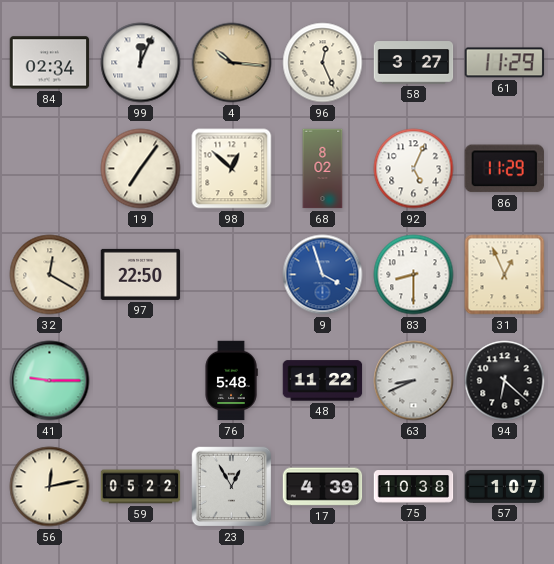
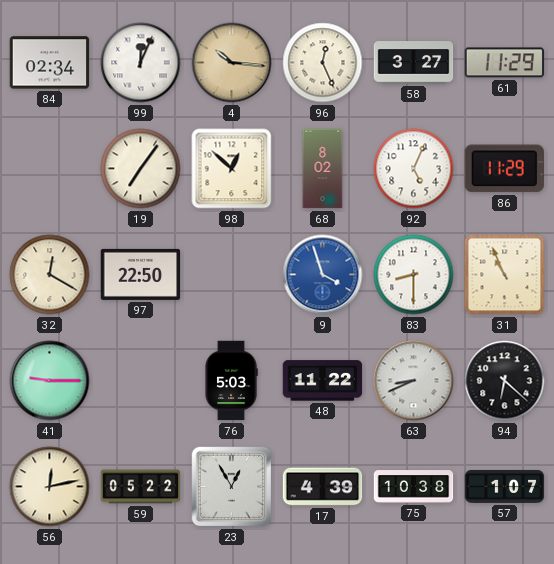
31: 12:56 -> 10:56
76: 5:48 -> 5:03
